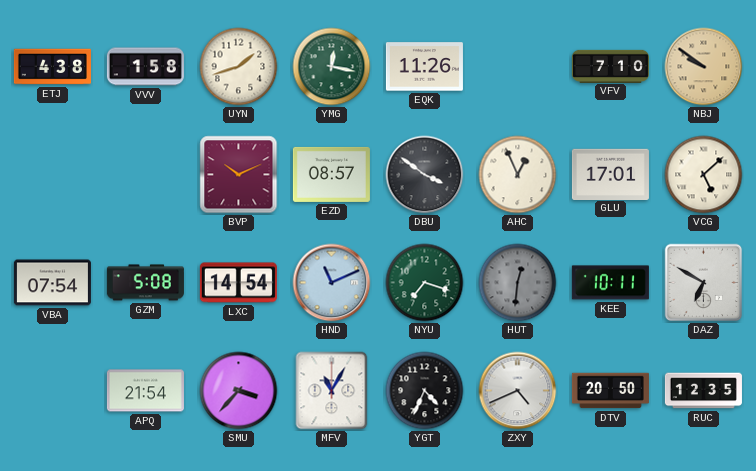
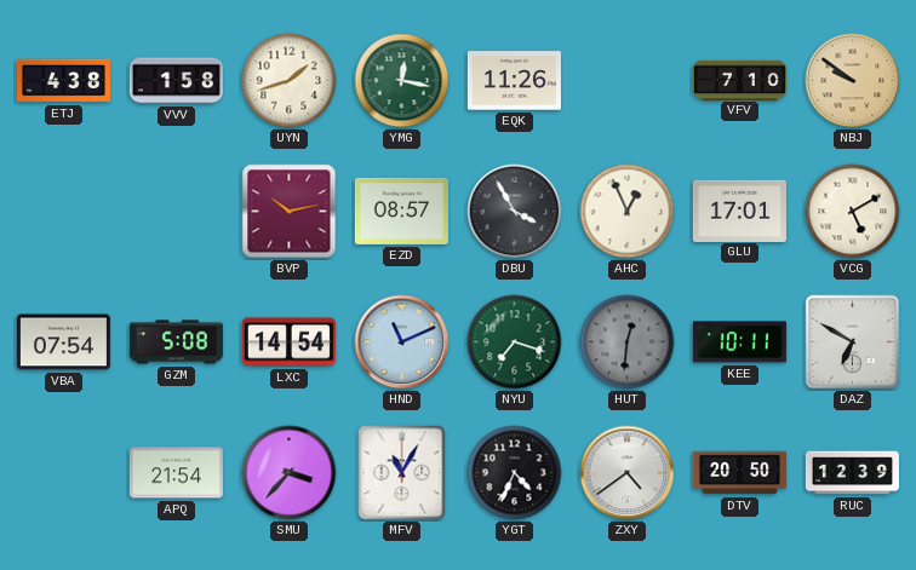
BVP: 10:11 -> 10:13
DBU: 3:51 -> 3:55
VCG: 5:08 -> 5:10
ZXY: 4:41 -> 4:39
RUC: 12:35 -> 12:39
